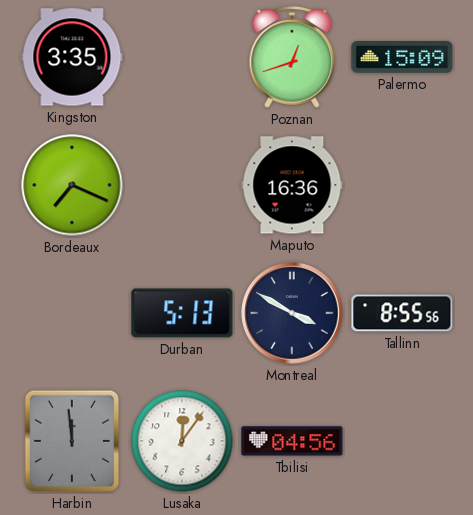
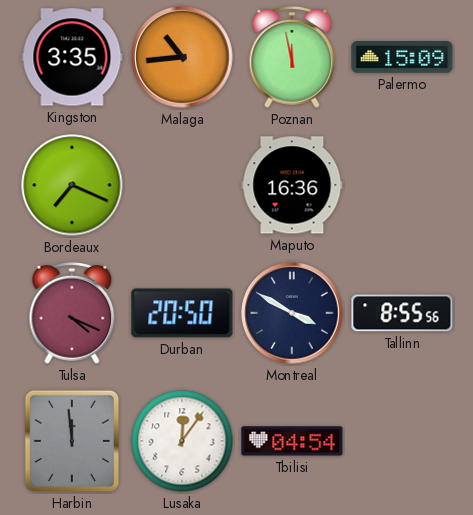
Malaga: none -> 10:44
Poznan: 12:42 -> 11:58
Tulsa: none -> 4:19
Durban: 5:13 -> 20:50
Tbilisi: 04:56 -> 04:54
